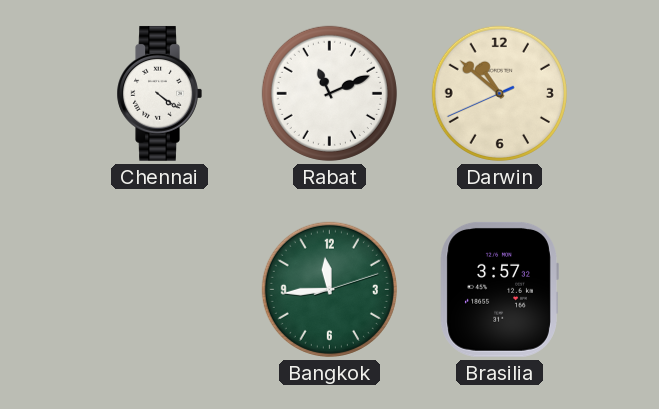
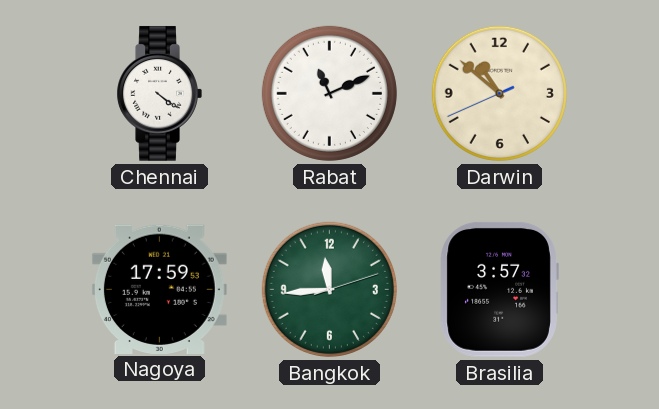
Nagoya: none -> 17:59
